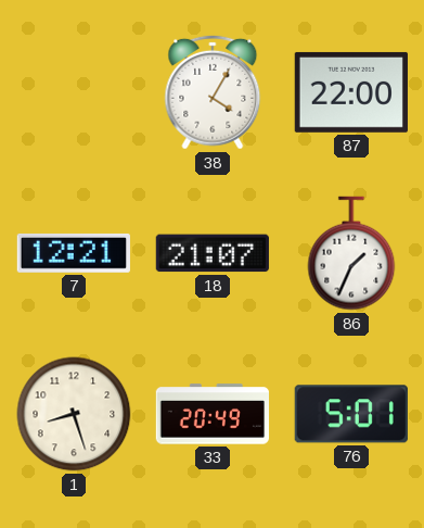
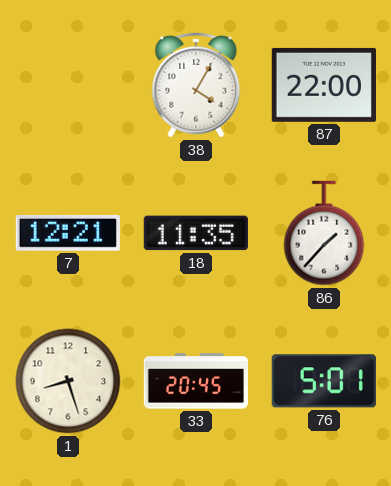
18: 21:07 -> 11:35
86: 1:34 -> 1:37
33: 20:49 -> 20:45
